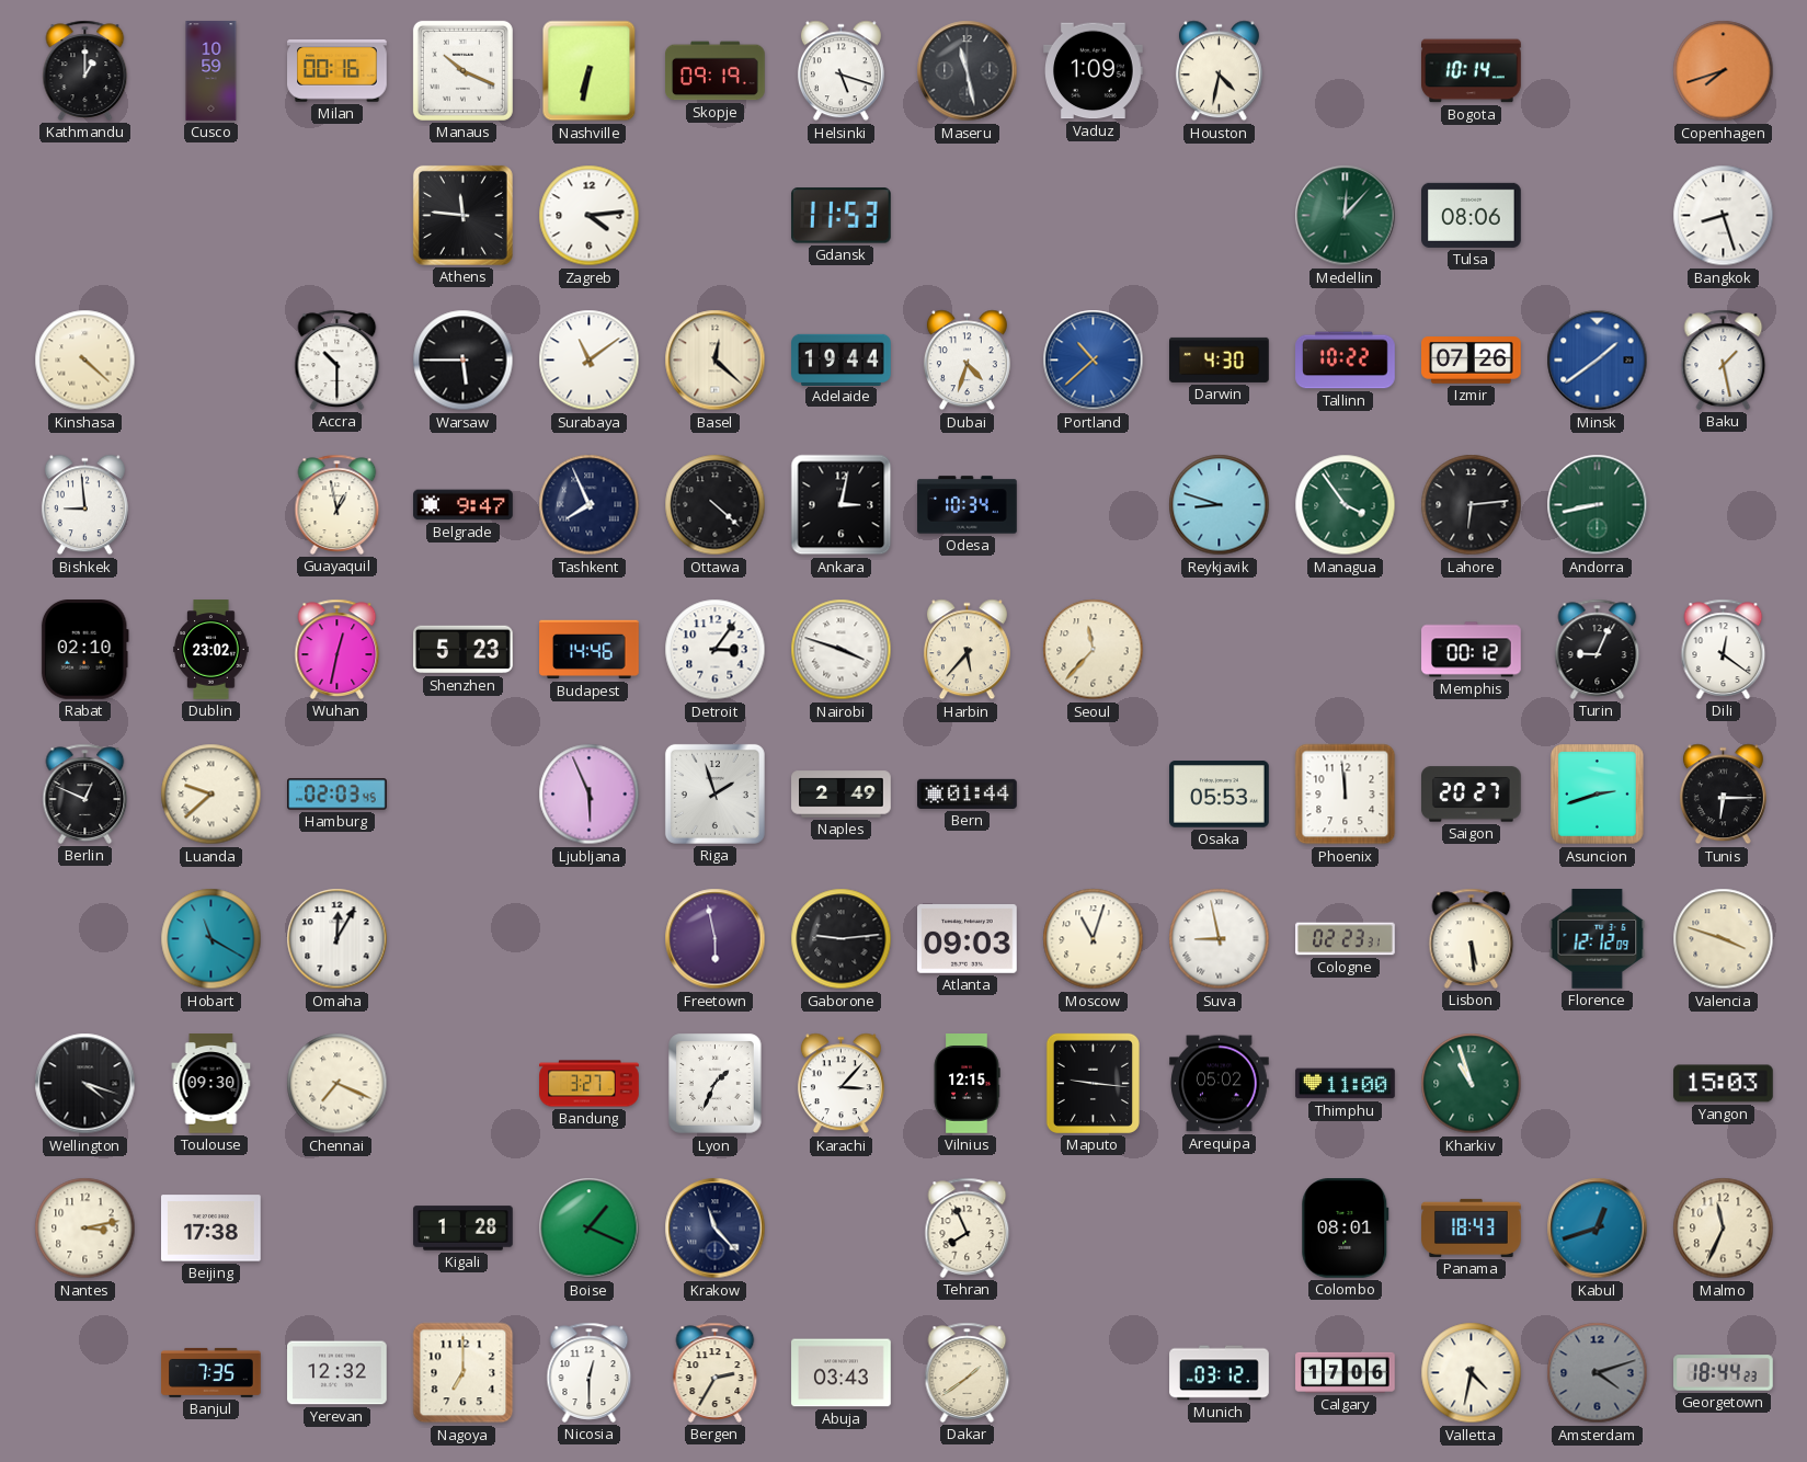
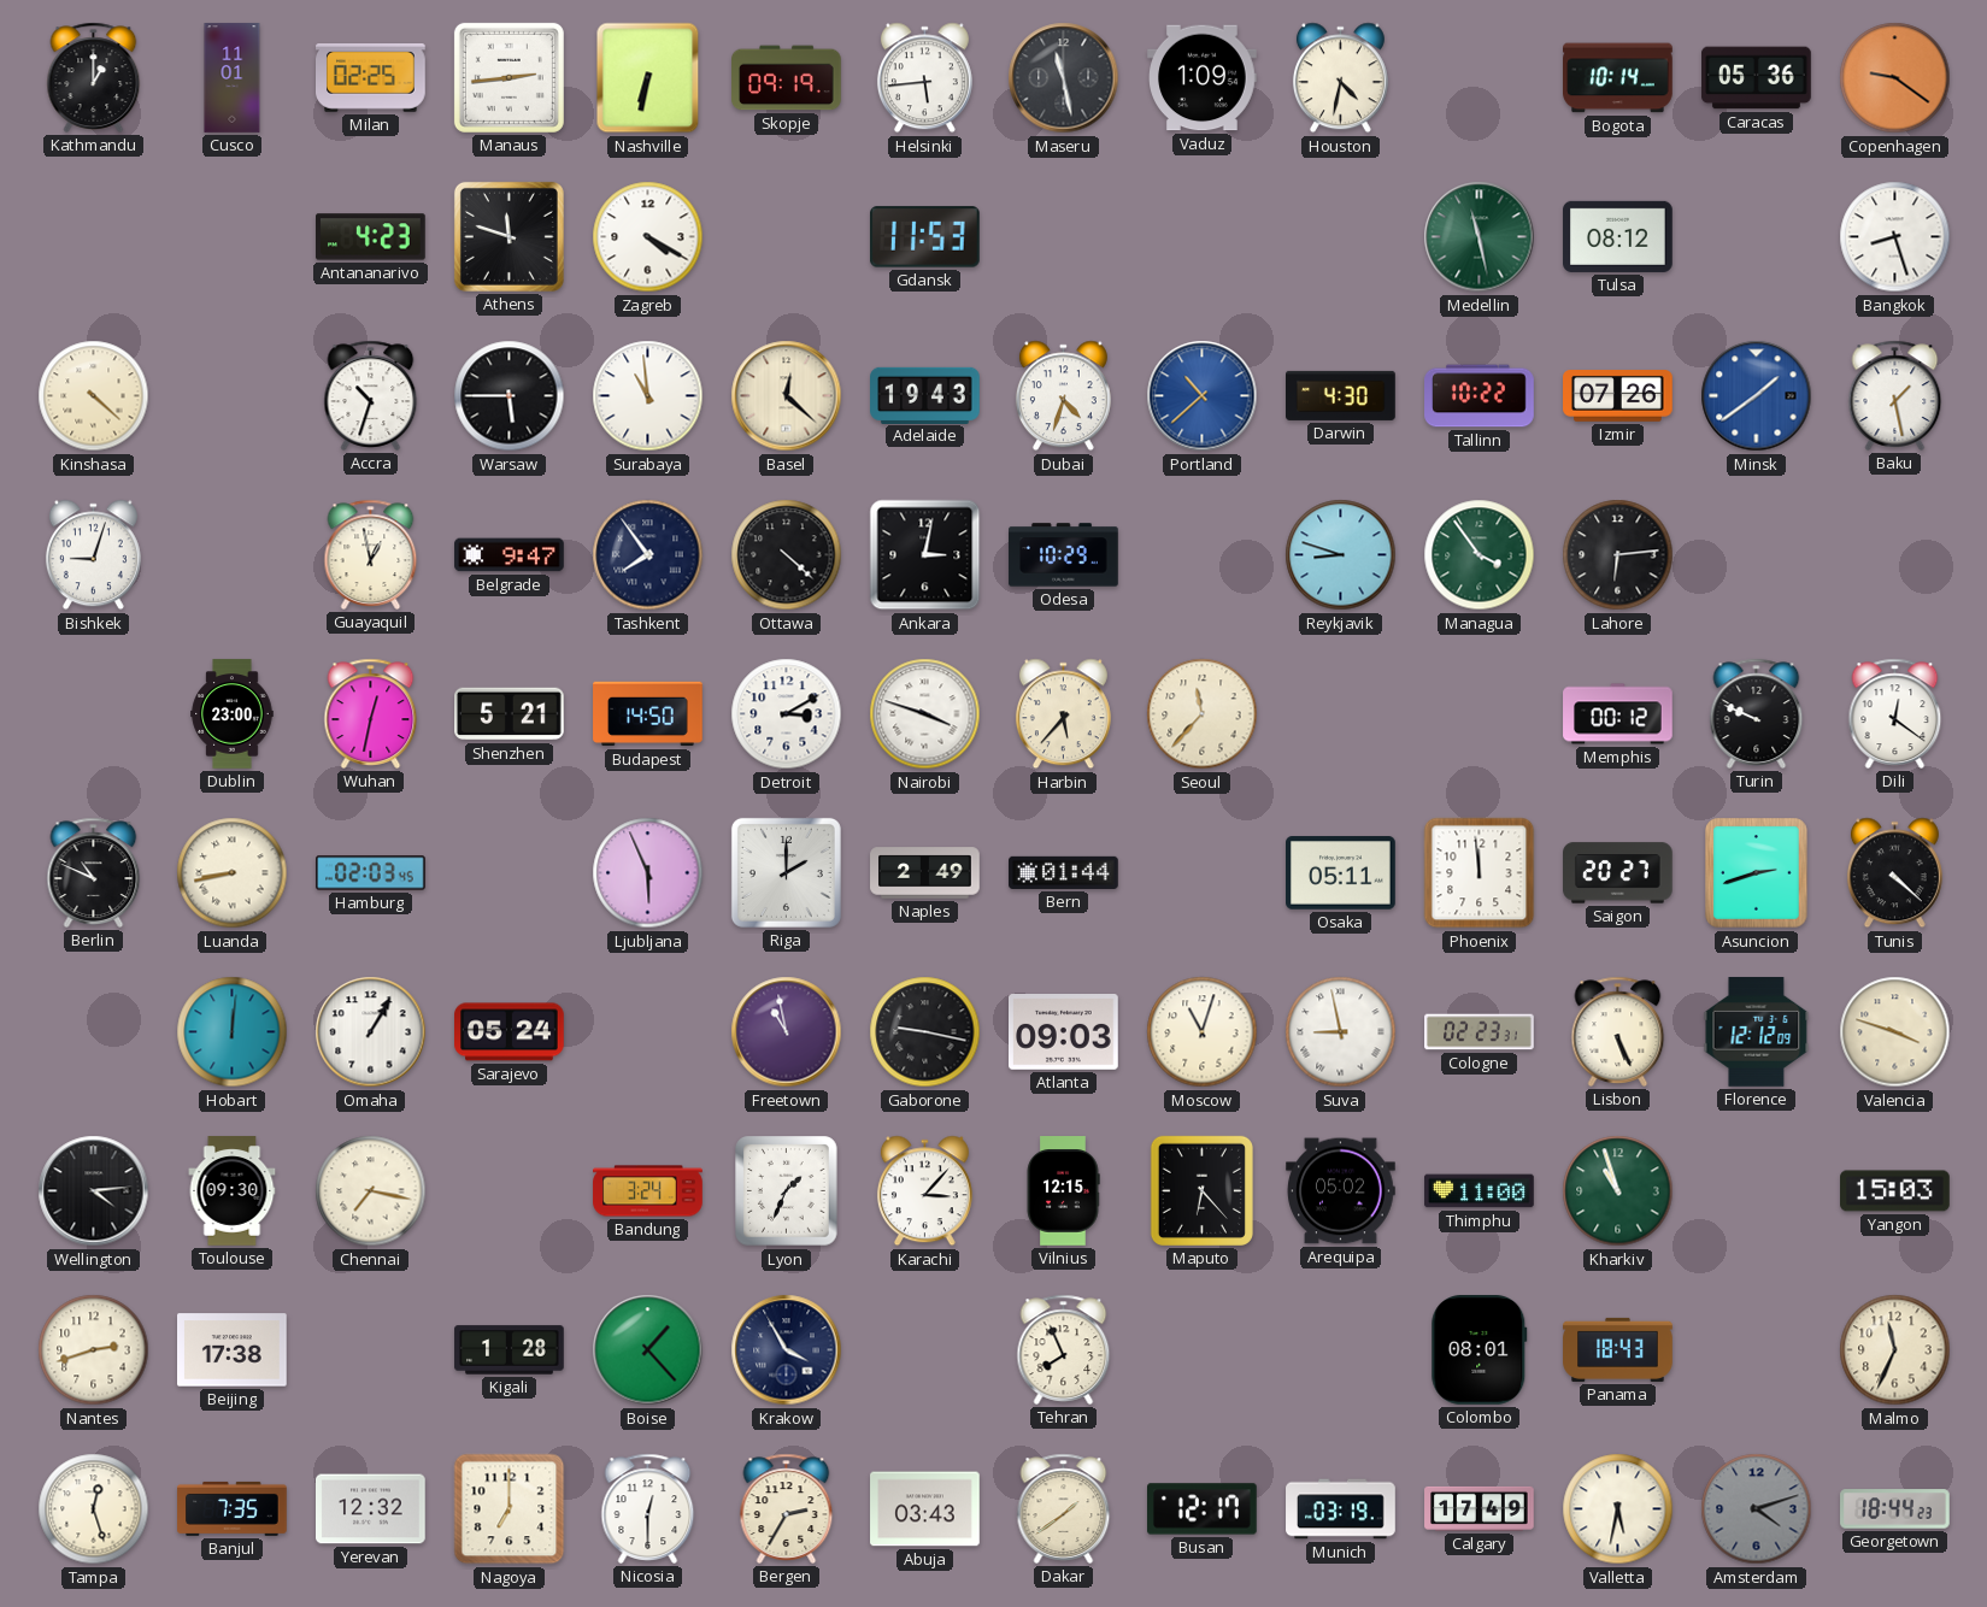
Cusco: 10:59 -> 11:01
Milan: 00:16 -> 02:25
Manaus: 10:19 -> 2:44
Helsinki: 5:18 -> 5:44
Caracas: none -> 05:36
Copenhagen: 7:42 -> 9:21
Antananarivo: none -> 4:23
Athens: 11:46 -> 11:48
Zagreb: 4:14 -> 4:20
Medellin: 12:07 -> 11:28
Tulsa: 08:06 -> 08:12
Accra: 10:30 -> 10:33
Surabaya: 11:09 -> 10:59
Adelaide: 19:44 -> 19:43
Bishkek: 8:59 -> 9:03
Tashkent: 7:56 -> 7:54
Odesa: 10:34 -> 10:29
Andorra: 8:43 -> none
Rabat: 02:10 -> none
Dublin: 23:02 -> 23:00
Shenzhen: 5:23 -> 5:21
Budapest: 14:46 -> 14:50
Detroit: 3:06 -> 3:10
Turin: 9:04 -> 9:49
Berlin: 12:49 -> 10:49
Luanda: 9:38 -> 8:43
Riga: 1:57 -> 2:00
Osaka: 05:53 -> 05:11
Tunis: 6:15 -> 4:22
Hobart: 11:20 -> 12:01
Omaha: 12:05 -> 1:05
Sarajevo: none -> 05:24
Freetown: 5:58 -> 10:58
Gaborone: 9:14 -> 9:17
Lisbon: 5:29 -> 5:26
Wellington: 4:18 -> 4:14
Chennai: 7:19 -> 7:17
Bandung: 3:27 -> 3:24
Maputo: 9:16 -> 6:23
Nantes: 3:13 -> 2:42
Boise: 1:19 -> 1:23
Krakow: 11:23 -> 3:55
Kabul: 12:42 -> none
Tampa: none -> 12:27
Busan: none -> 12:17
Munich: 03:12 -> 03:19
Calgary: 17:06 -> 17:49
Valletta: 4:32 -> 5:32
